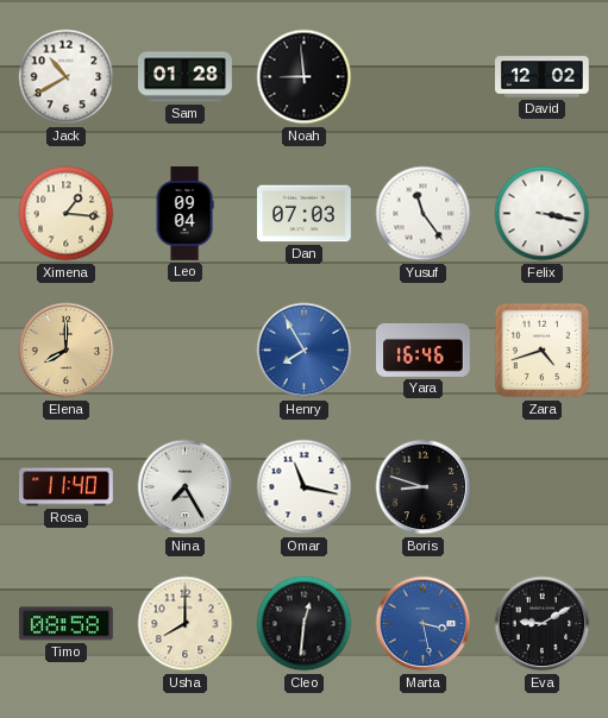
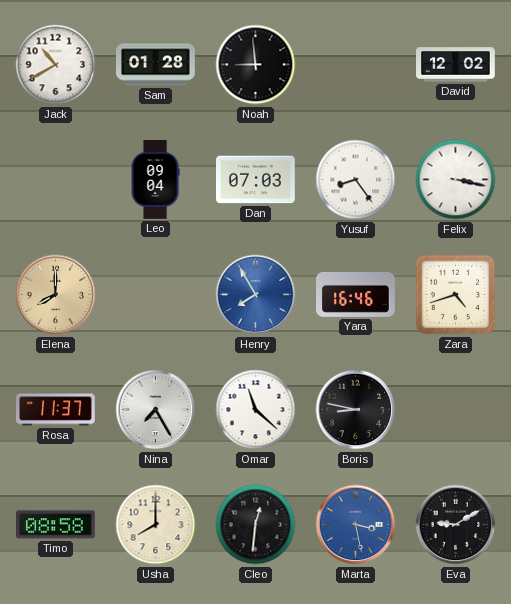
Ximena: 1:16 -> none
Yusuf: 11:24 -> 8:24
Rosa: 11:40 -> 11:37
Omar: 11:17 -> 11:22
Boris: 8:48 -> 8:47
